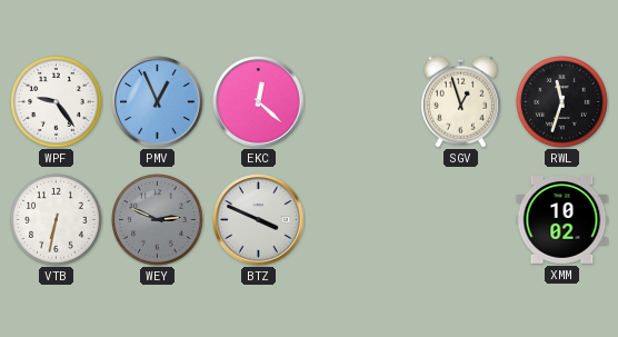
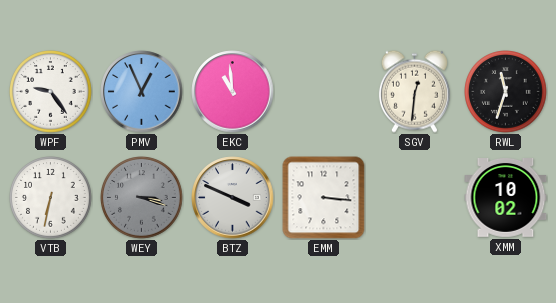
EKC: 12:22 -> 10:59
SGV: 12:57 -> 12:31
WEY: 2:49 -> 3:18
EMM: none -> 3:16
